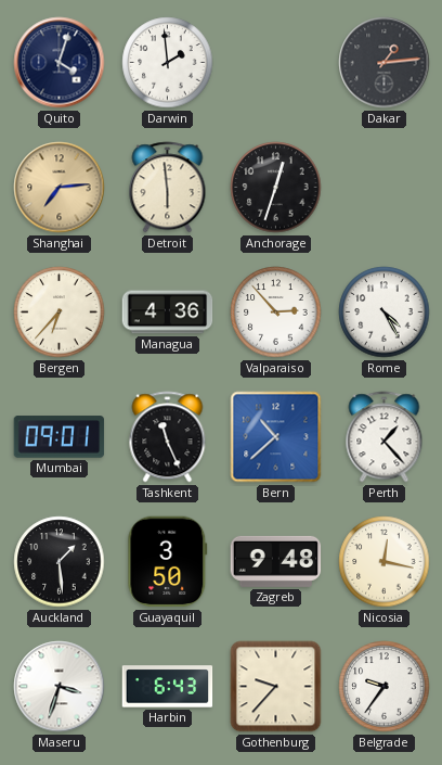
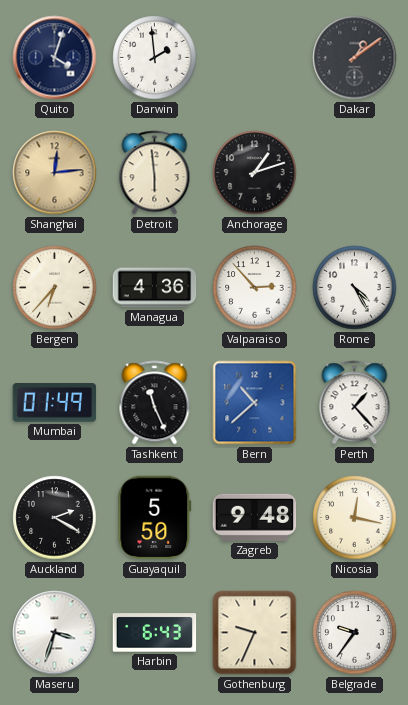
Dakar: 1:14 -> 1:09
Shanghai: 7:14 -> 12:14
Anchorage: 12:33 -> 1:12
Mumbai: 09:01 -> 01:49
Auckland: 1:29 -> 2:20
Guayaquil: 3:50 -> 5:50
Gothenburg: 9:37 -> 9:34
